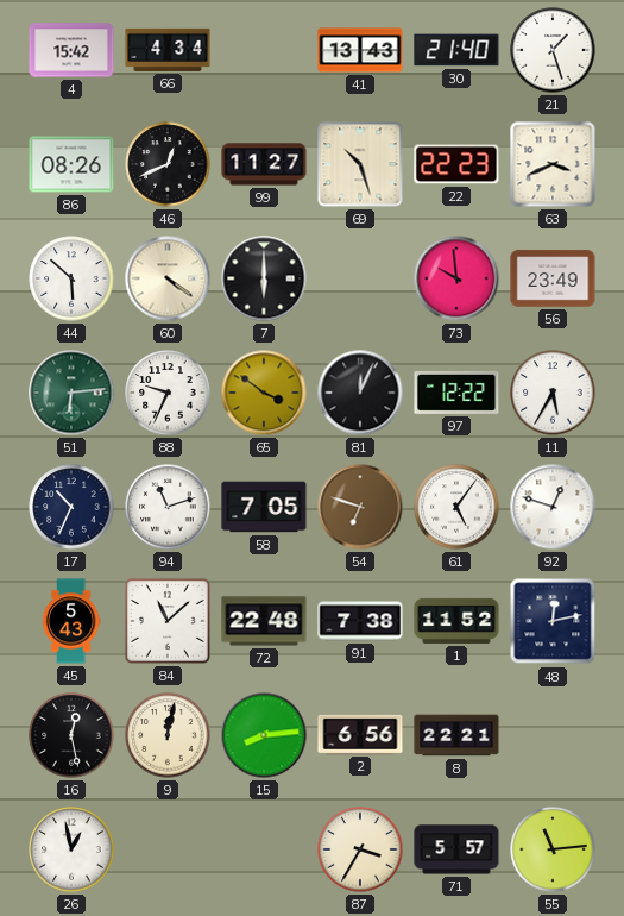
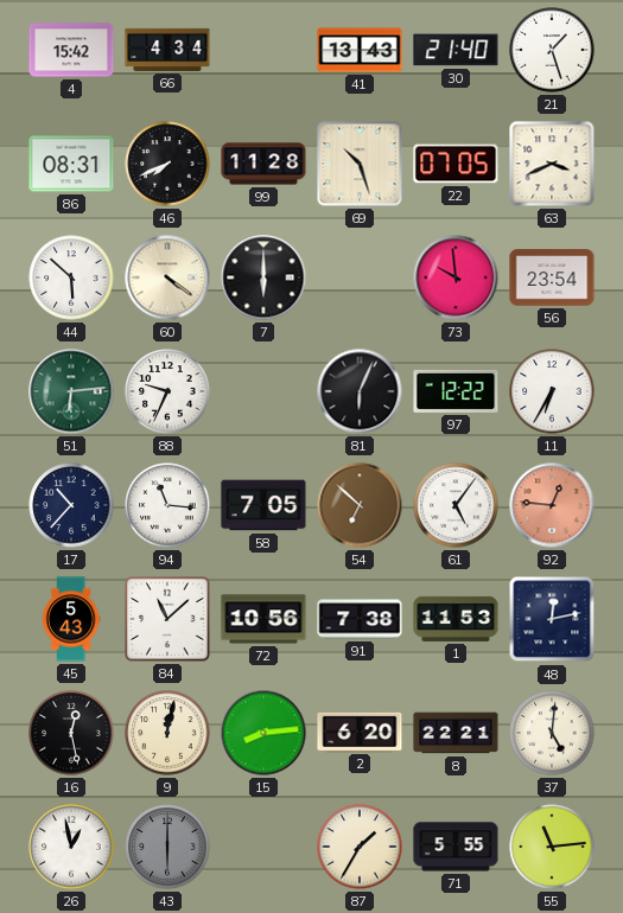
86: 08:26 -> 08:31
46: 12:41 -> 7:41
99: 11:27 -> 11:28
22: 22:23 -> 07:05
56: 23:49 -> 23:54
65: 3:51 -> none
81: 12:04 -> 6:04
11: 5:35 -> 6:35
17: 10:34 -> 10:37
94: 11:12 -> 11:16
54: 6:48 -> 6:52
92: 12:48 -> 12:46
92 dial: white -> salmon
72: 22:48 -> 10:56
1: 11:52 -> 11:53
2: 6:56 -> 6:20
37: none -> 5:01
43: none -> 6:00
87: 3:35 -> 1:35
71: 5:57 -> 5:55
